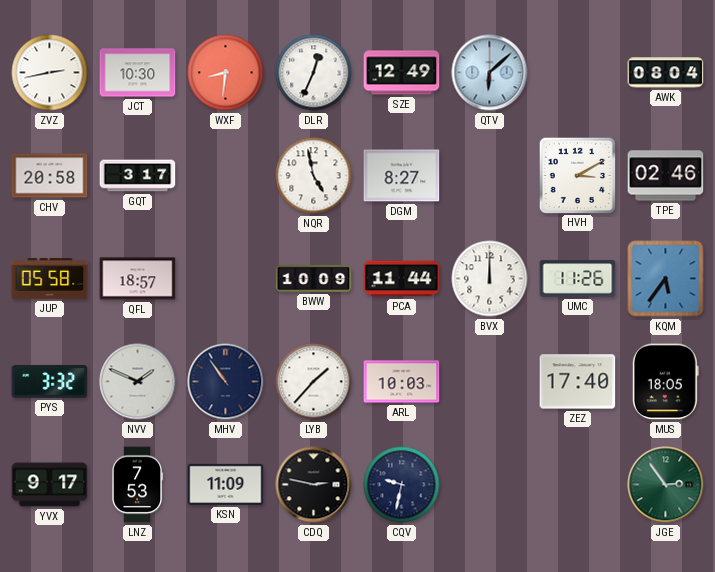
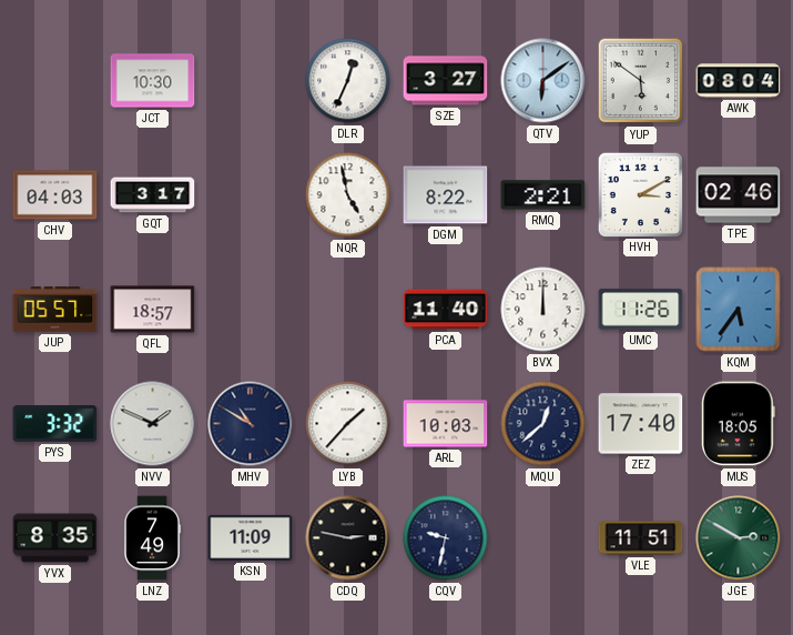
ZVZ: 2:43 -> none
WXF: 8:31 -> none
SZE: 12:49 -> 3:27
QTV: 6:08 -> 6:09
YUP: none -> 5:51
CHV: 20:58 -> 04:03
DGM: 8:27 -> 8:22
RMQ: none -> 2:21
JUP: 05:58 -> 05:57
BWW: 10:09 -> none
PCA: 11:44 -> 11:40
MHV: 10:54 -> 10:50
MQU: none -> 12:38
YVX: 9:17 -> 8:35
LNZ: 7:53 -> 7:49
VLE: none -> 11:51
JGE: 2:54 -> 2:50
